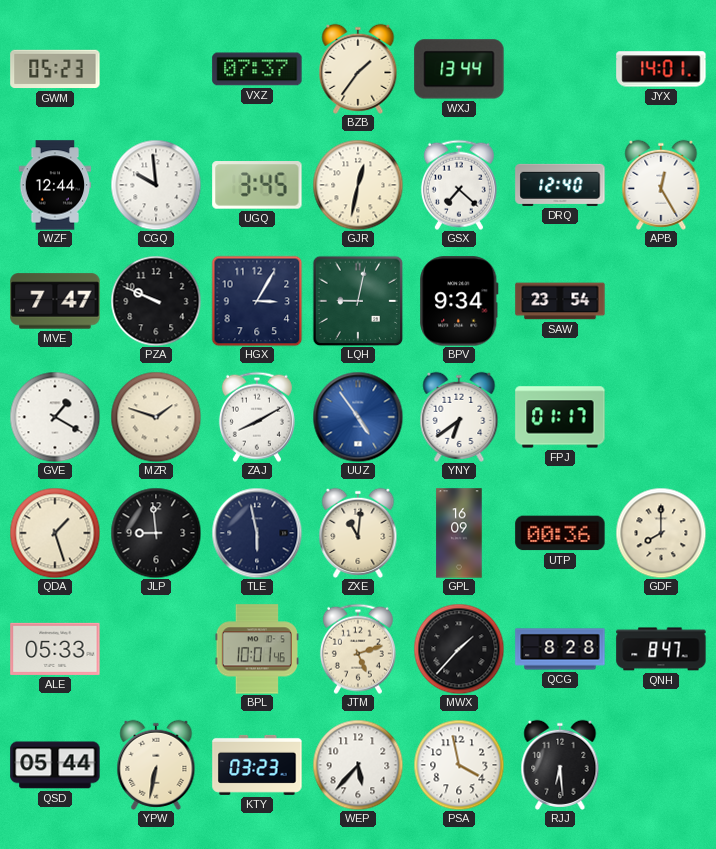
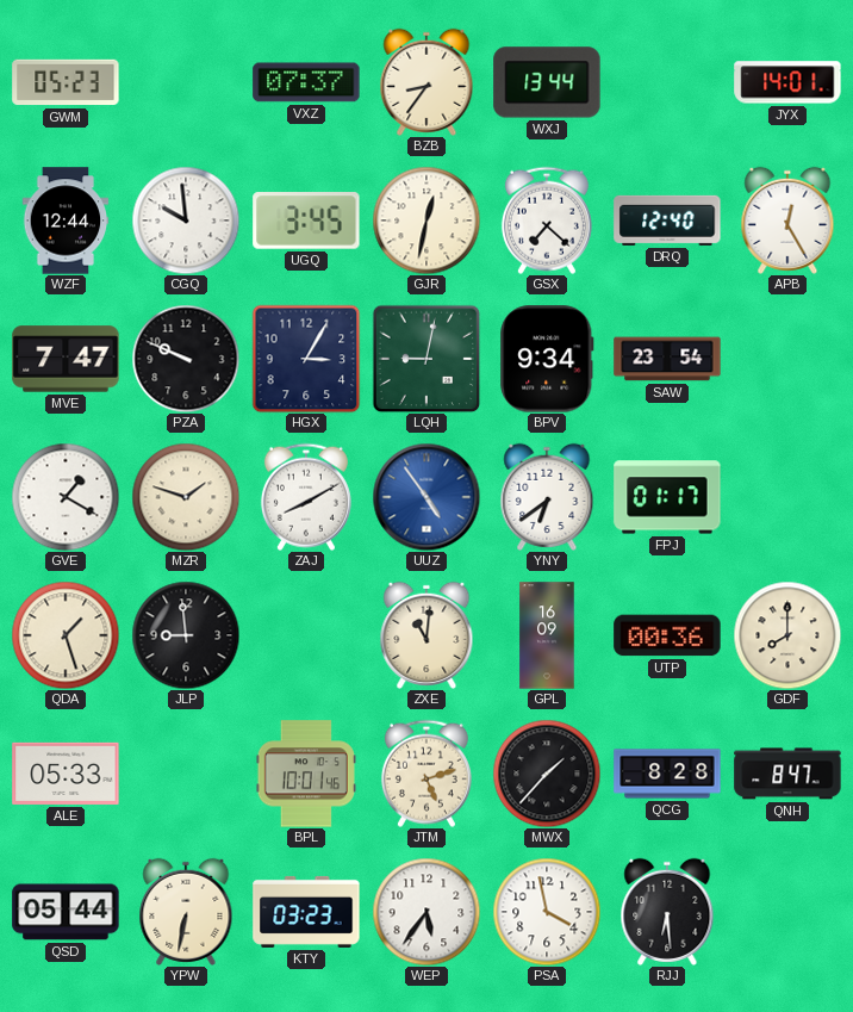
BZB: 1:36 -> 8:36
TLE: 5:58 -> none
WEP: 5:37 -> 5:36
